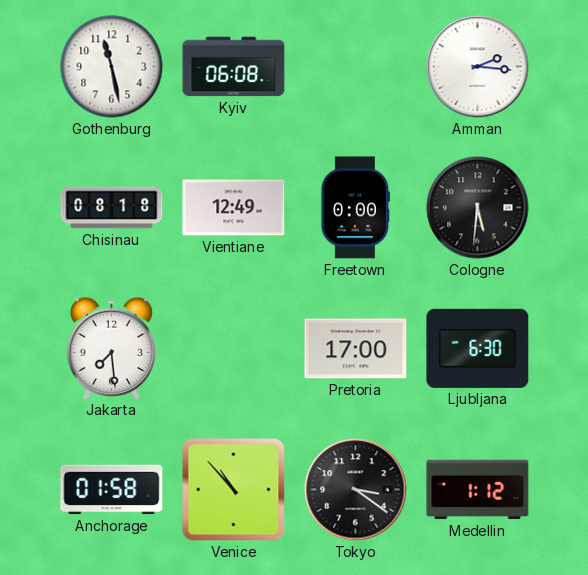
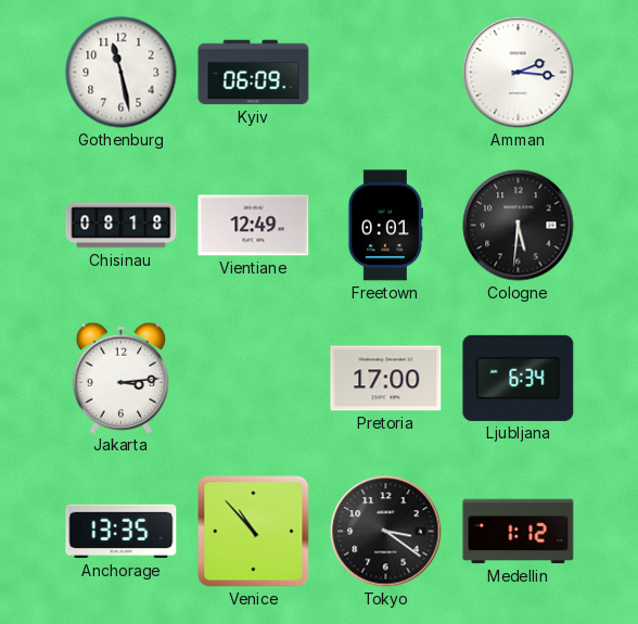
Kyiv: 06:08 -> 06:09
Freetown: 0:00 -> 0:01
Jakarta: 7:29 -> 3:14
Ljubljana: 6:30 -> 6:34
Anchorage: 01:58 -> 13:35
